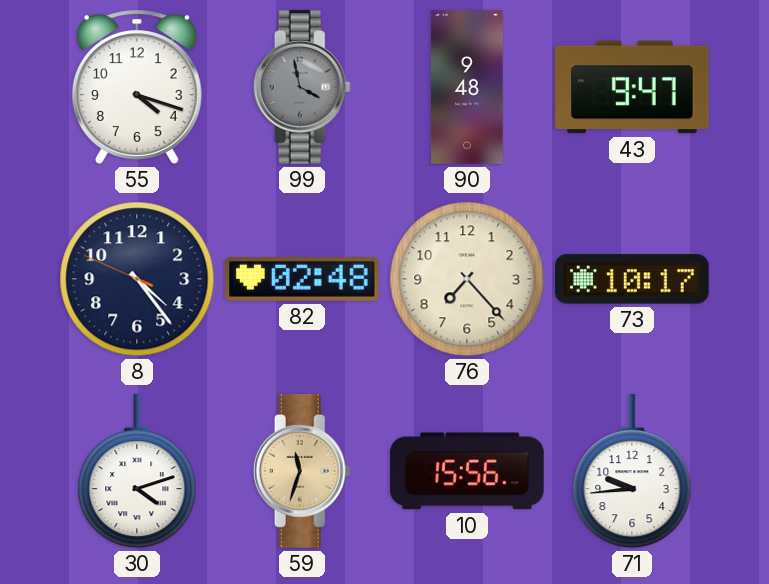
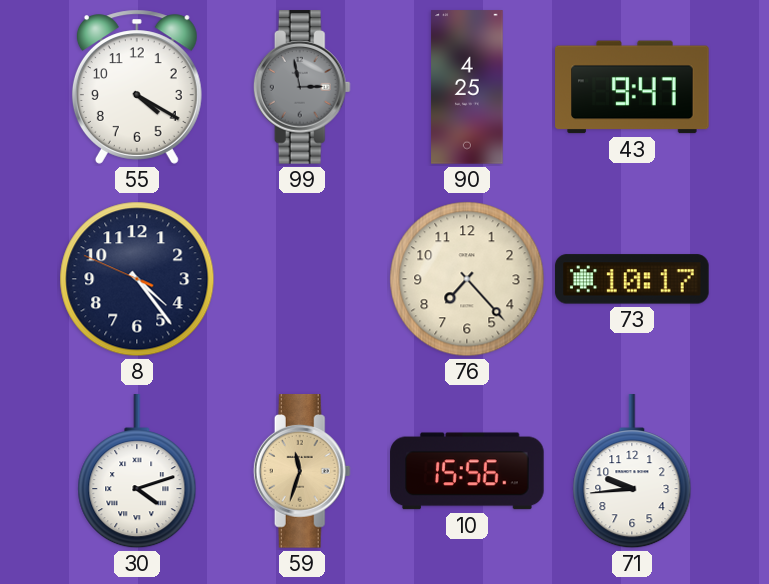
55: 4:18 -> 4:20
99: 3:58 -> 2:58
90: 9:48 -> 4:25
82: 02:48 -> none
